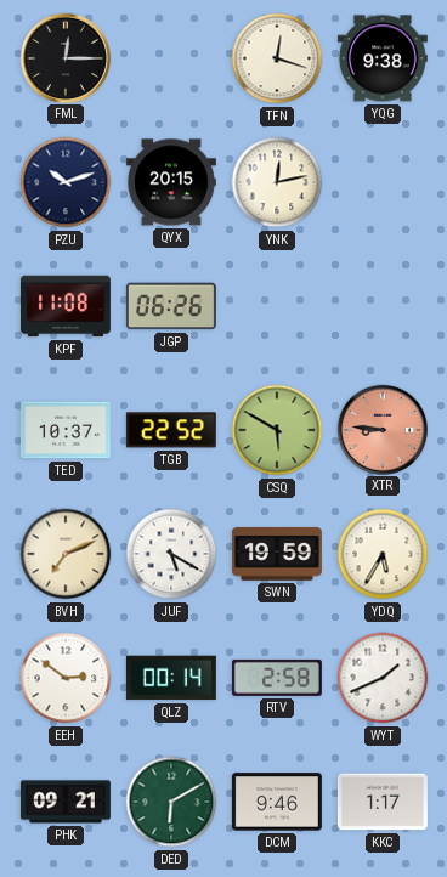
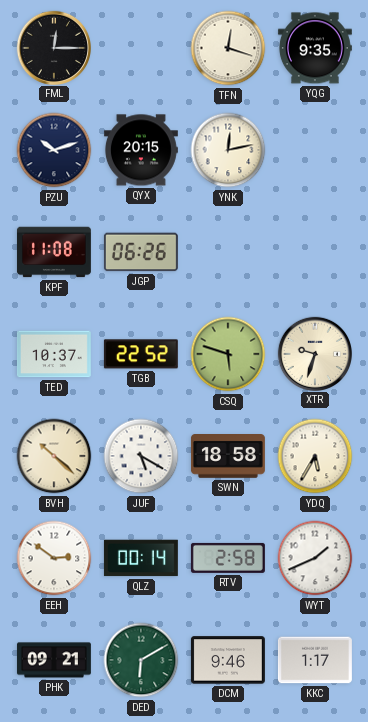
YQG: 9:38 -> 9:35
CSQ: 5:50 -> 5:48
XTR: 8:46 -> 9:33
XTR dial: salmon -> cream
BVH: 7:11 -> 10:22
SWN: 19:59 -> 18:58
